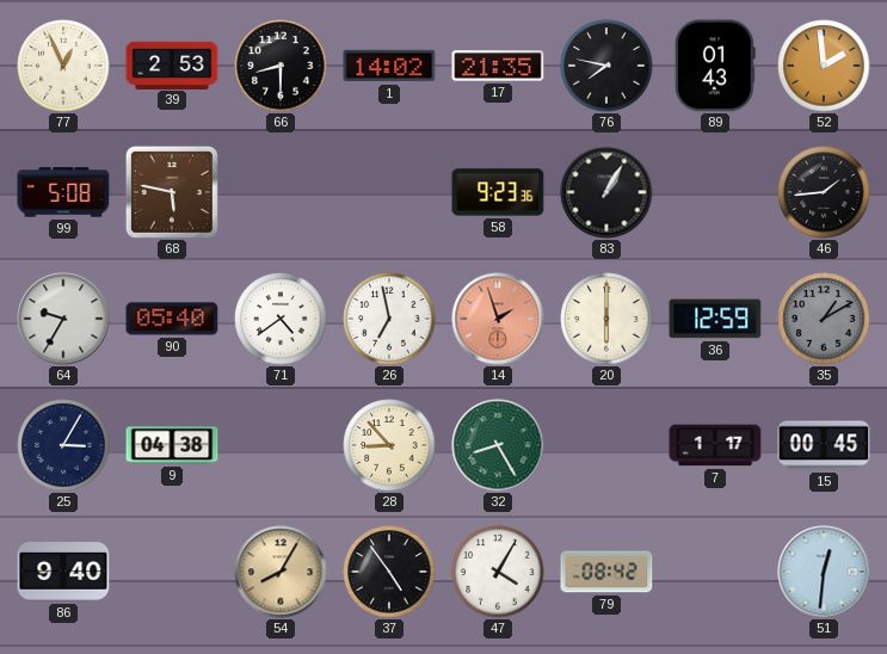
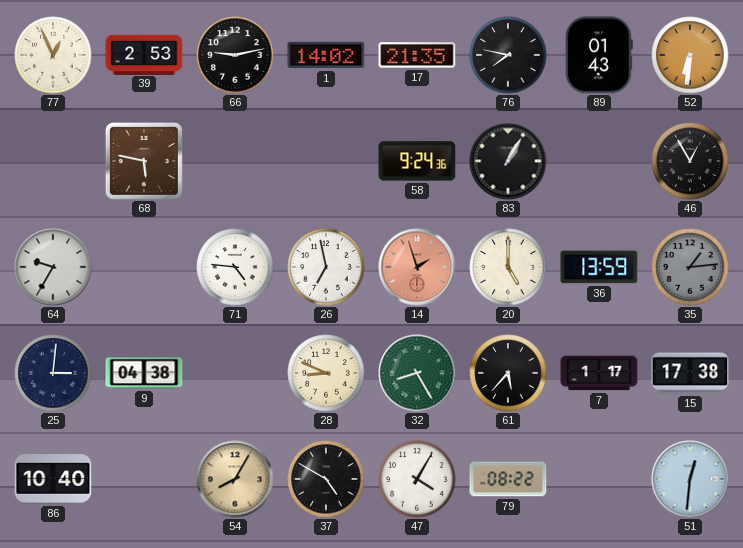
66: 8:30 -> 9:13
52: 1:59 -> 6:31
99: 5:08 -> none
58: 9:23 -> 9:24
46: 1:44 -> 12:55
90: 05:40 -> none
71: 4:39 -> 4:46
20: 6:00 -> 5:00
36: 12:59 -> 13:59
35: 1:10 -> 1:14
25: 3:05 -> 3:01
28: 8:53 -> 8:49
61: none -> 5:37
15: 00:45 -> 17:38
86: 9:40 -> 10:40
37: 4:54 -> 4:50
79: 08:42 -> 08:22
